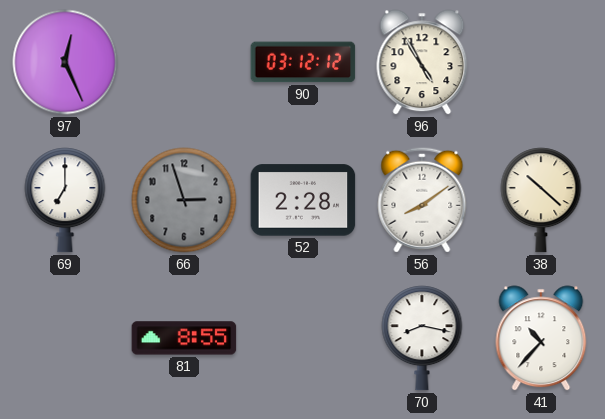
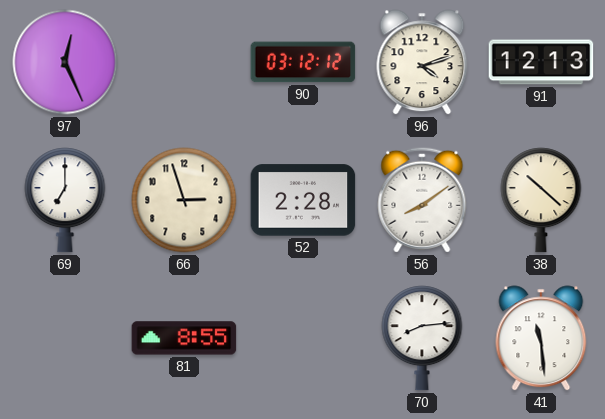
96: 4:55 -> 4:12
91: none -> 12:13
66 dial: grey -> cream
70: 8:17 -> 8:14
41: 10:37 -> 11:29
